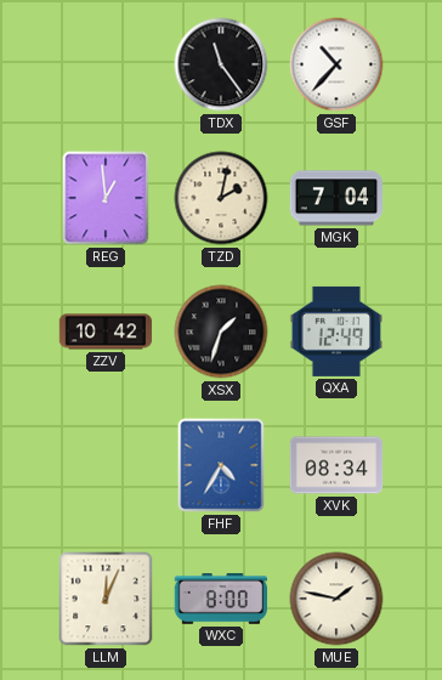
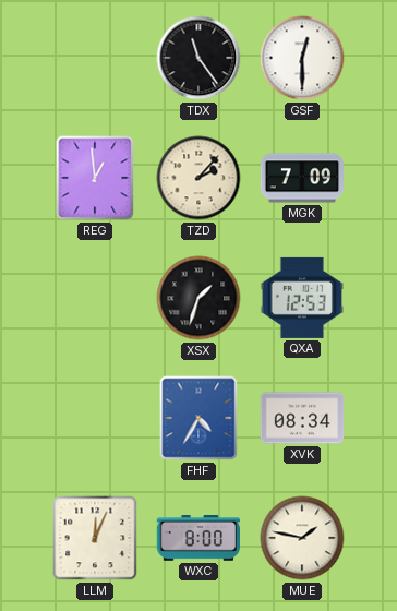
GSF: 10:37 -> 12:30
TZD: 2:02 -> 2:07
MGK: 7:04 -> 7:09
ZZV: 10:42 -> none
QXA: 12:49 -> 12:53
